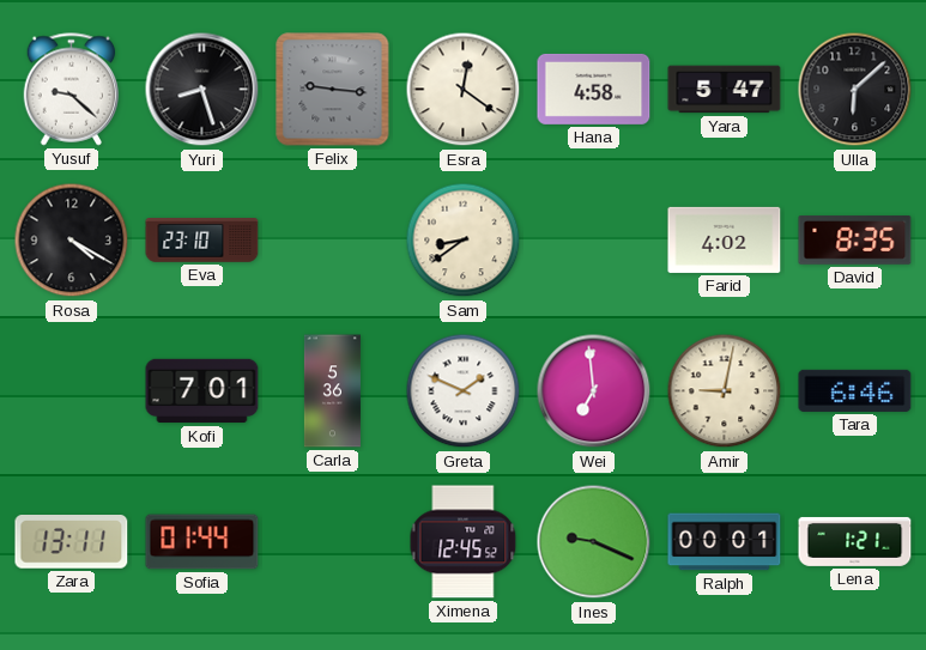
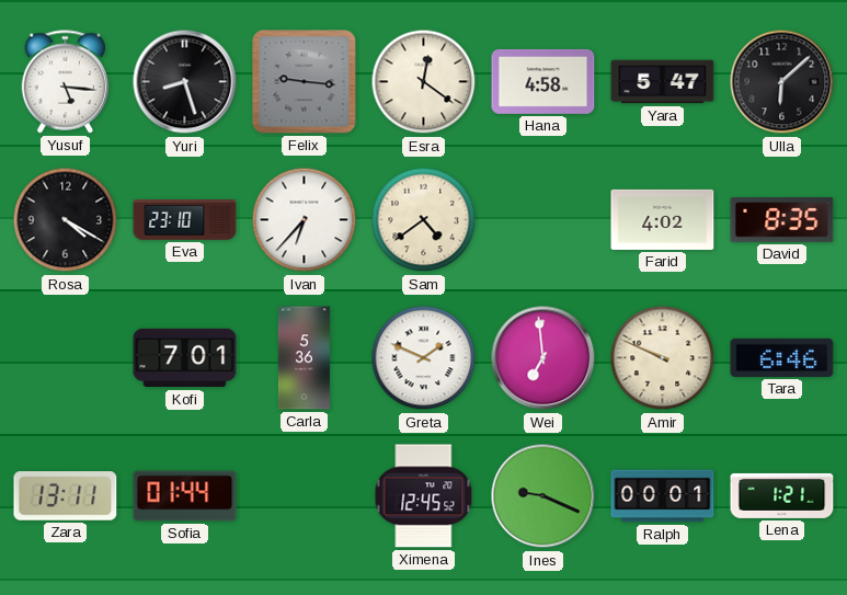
Yusuf: 9:22 -> 5:16
Ivan: none -> 6:37
Sam: 8:39 -> 4:39
Amir: 9:02 -> 9:49
